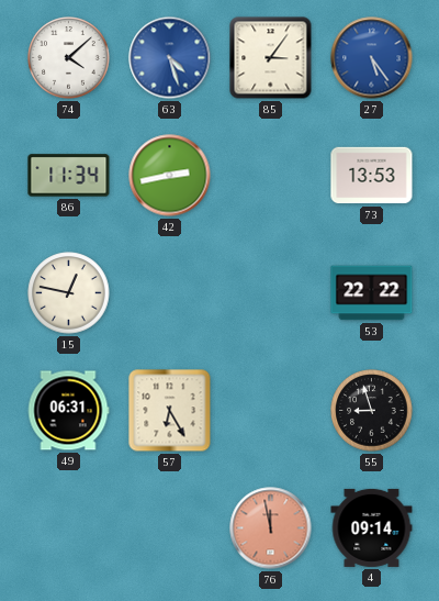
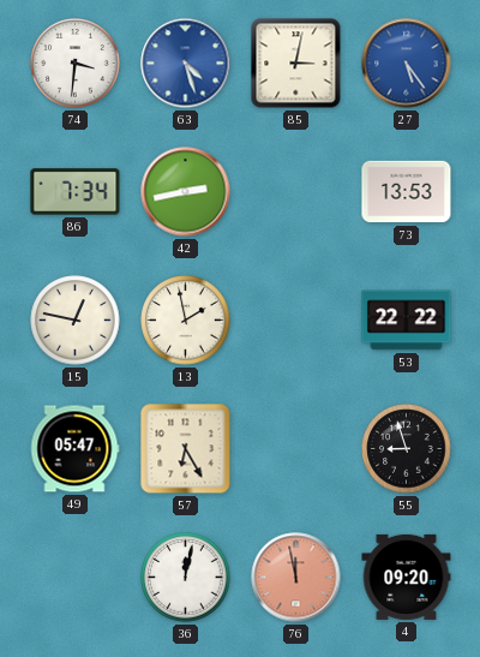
74: 4:08 -> 3:31
85: 3:06 -> 3:02
86: 11:34 -> 7:34
13: none -> 1:58
49: 06:31 -> 05:47
36: none -> 12:02
4: 09:14 -> 09:20
